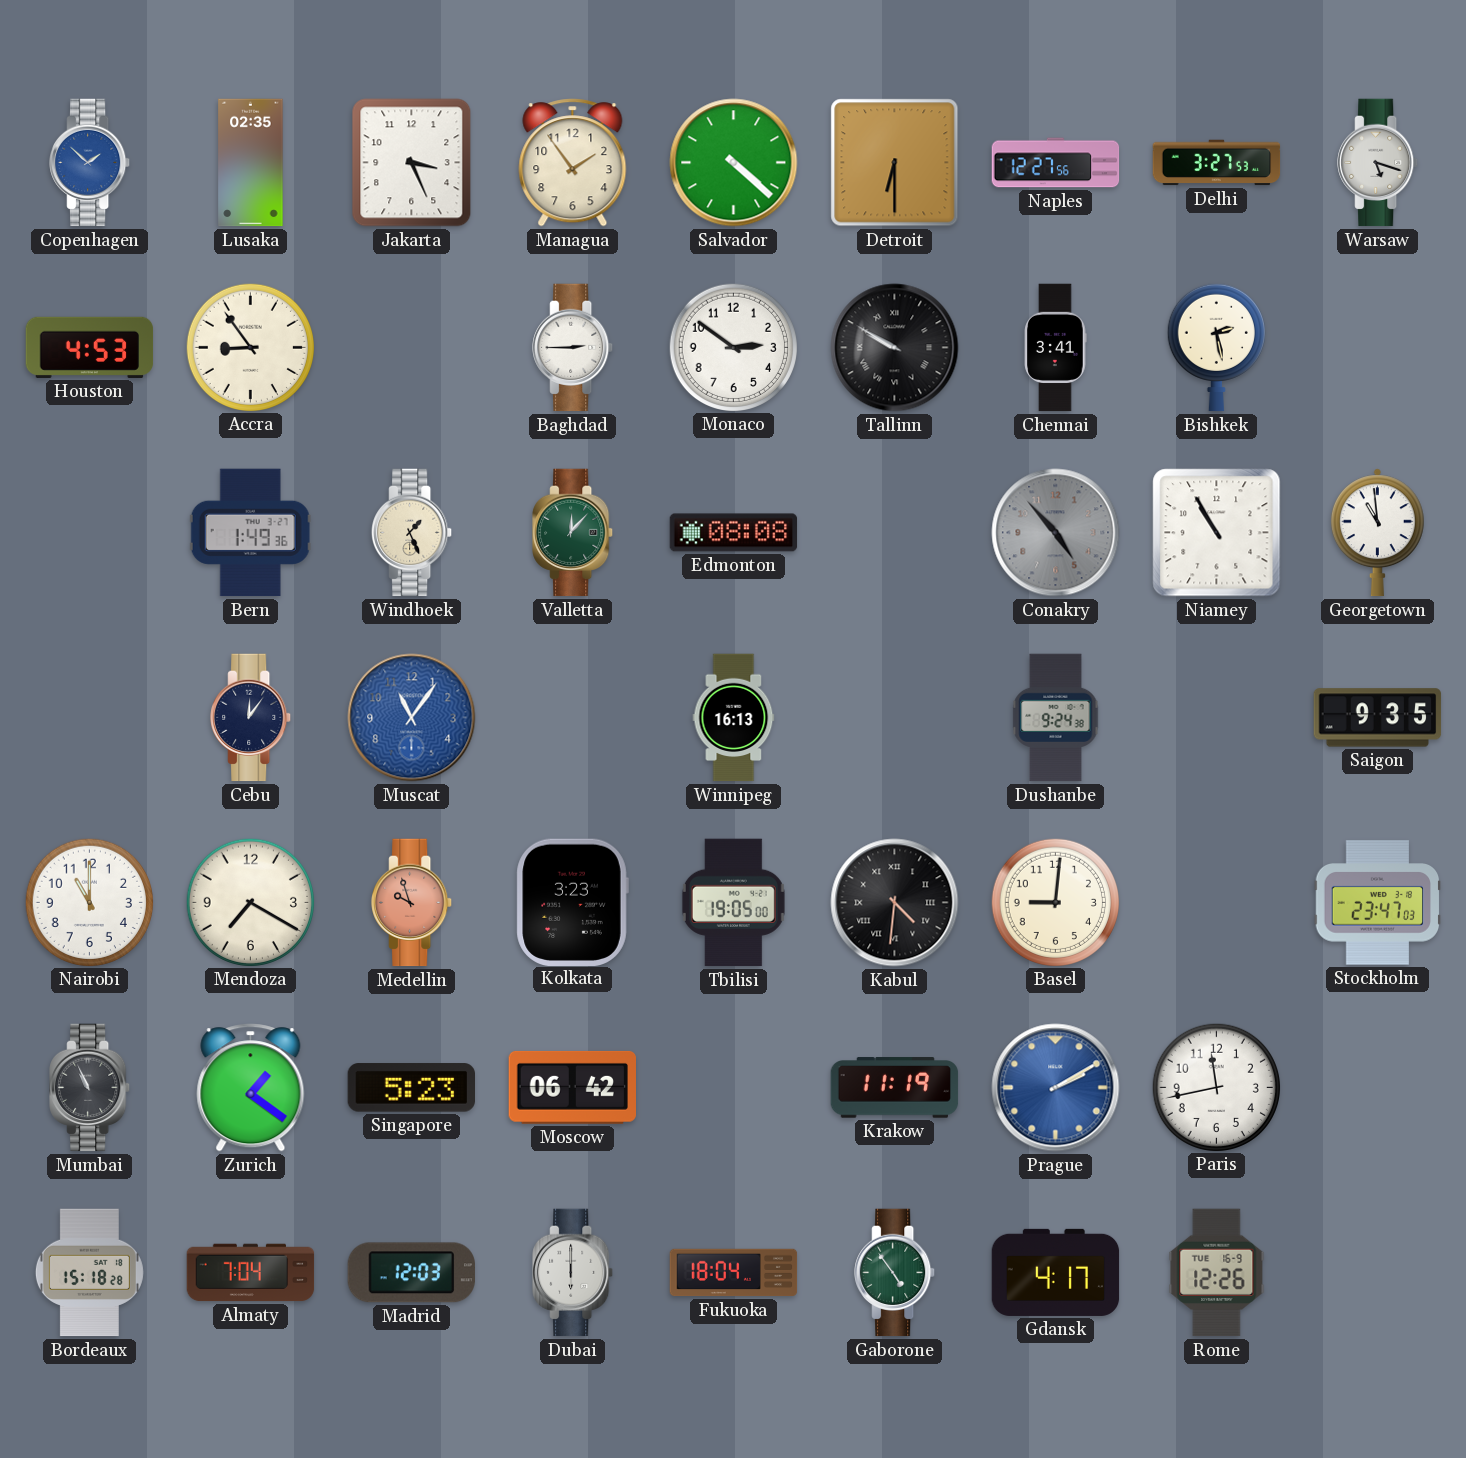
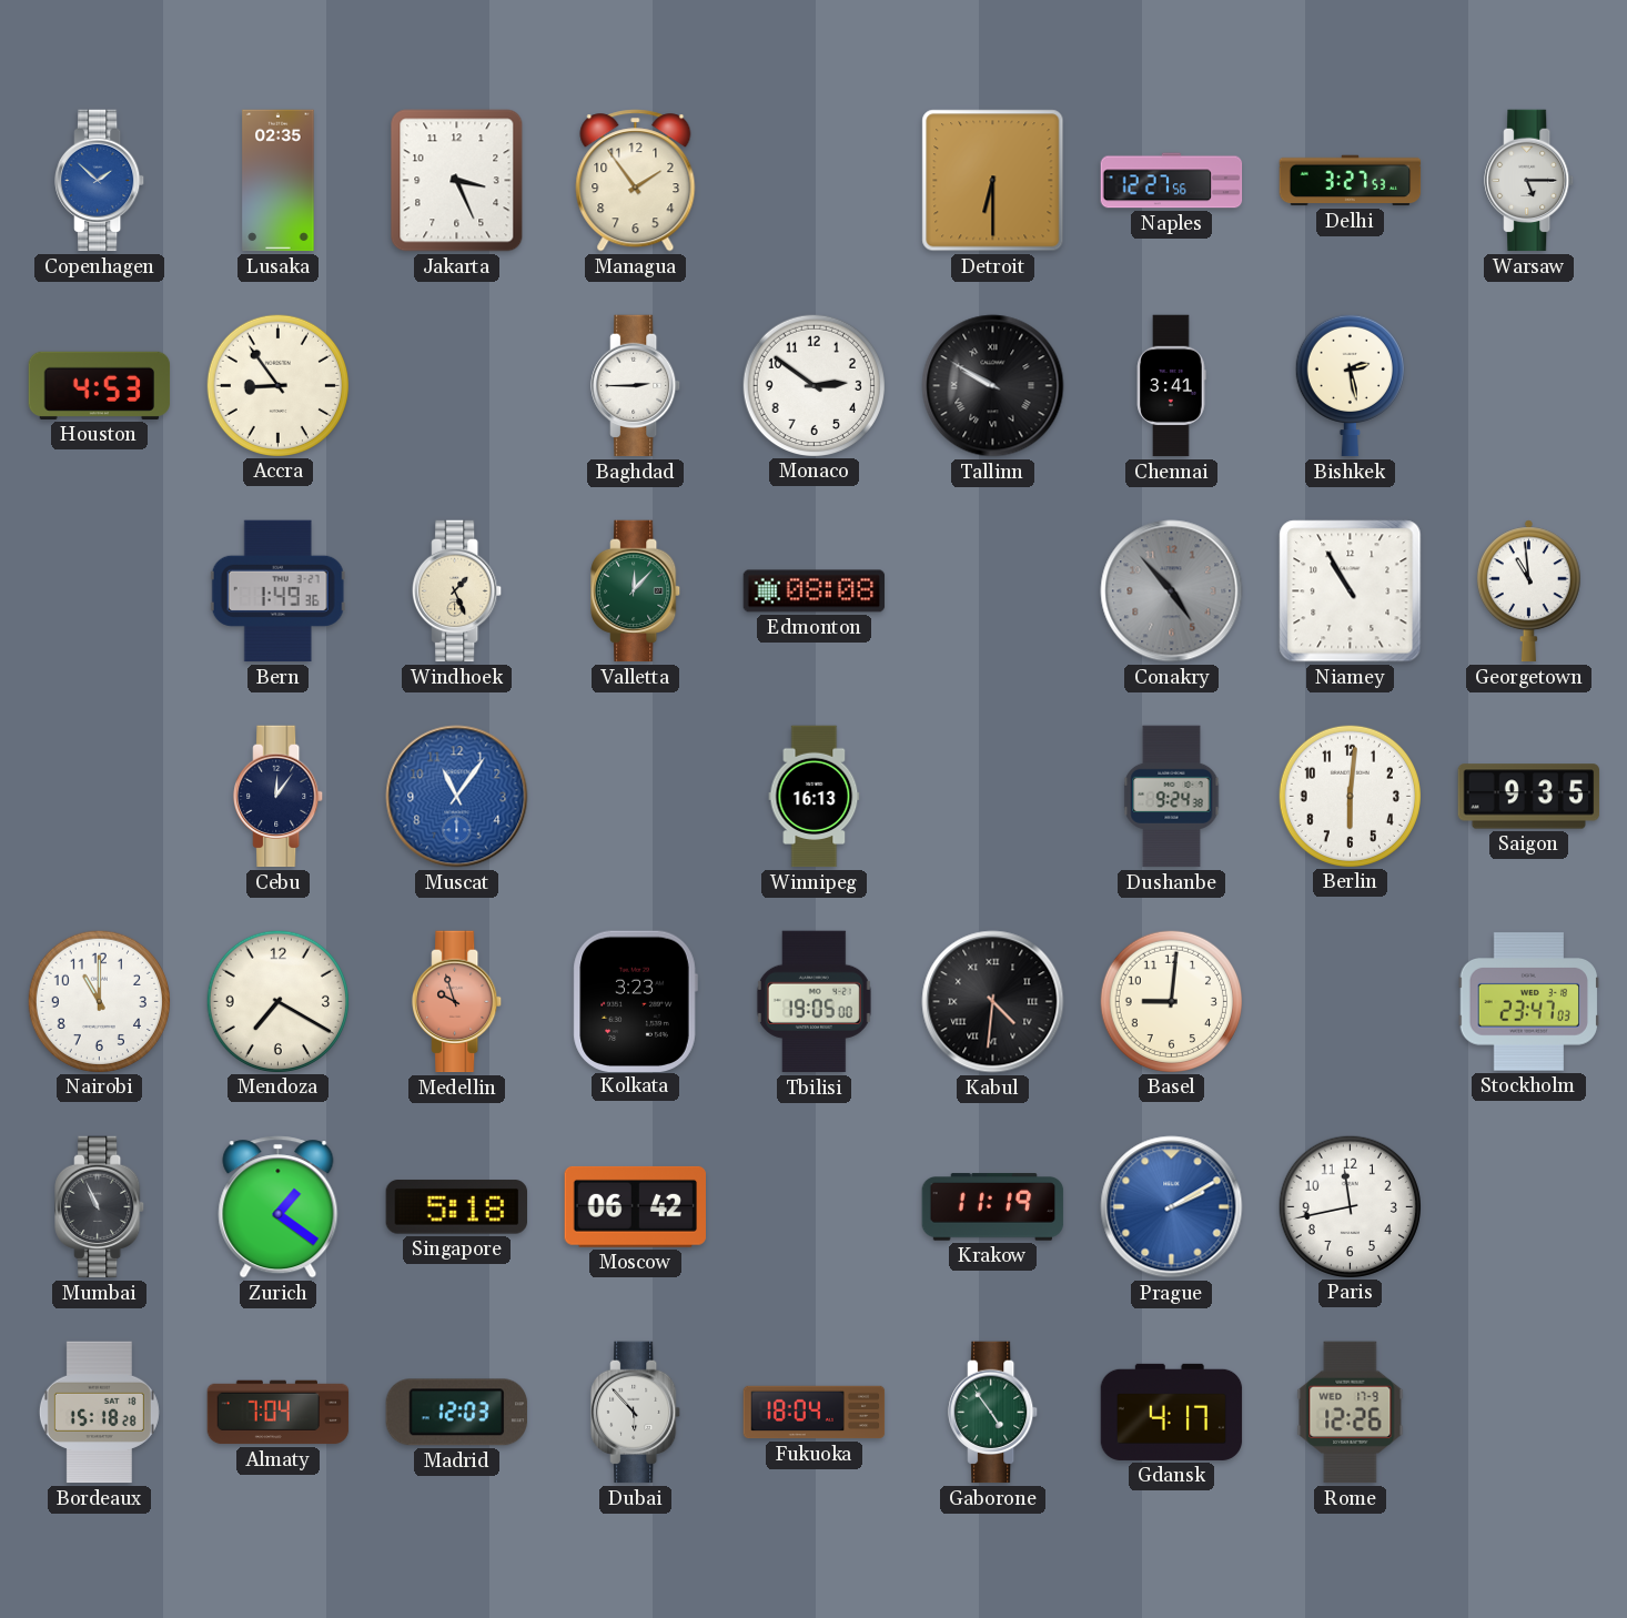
Salvador: 4:22 -> none
Warsaw: 5:18 -> 5:15
Berlin: none -> 6:01
Singapore: 5:23 -> 5:18
Dubai: 6:00 -> 5:53
Rome date: TUE 16-9 -> WED 17-9
